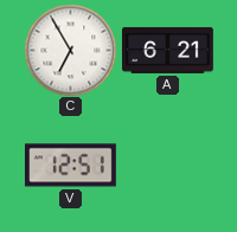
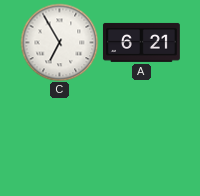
V: 12:51 -> none
